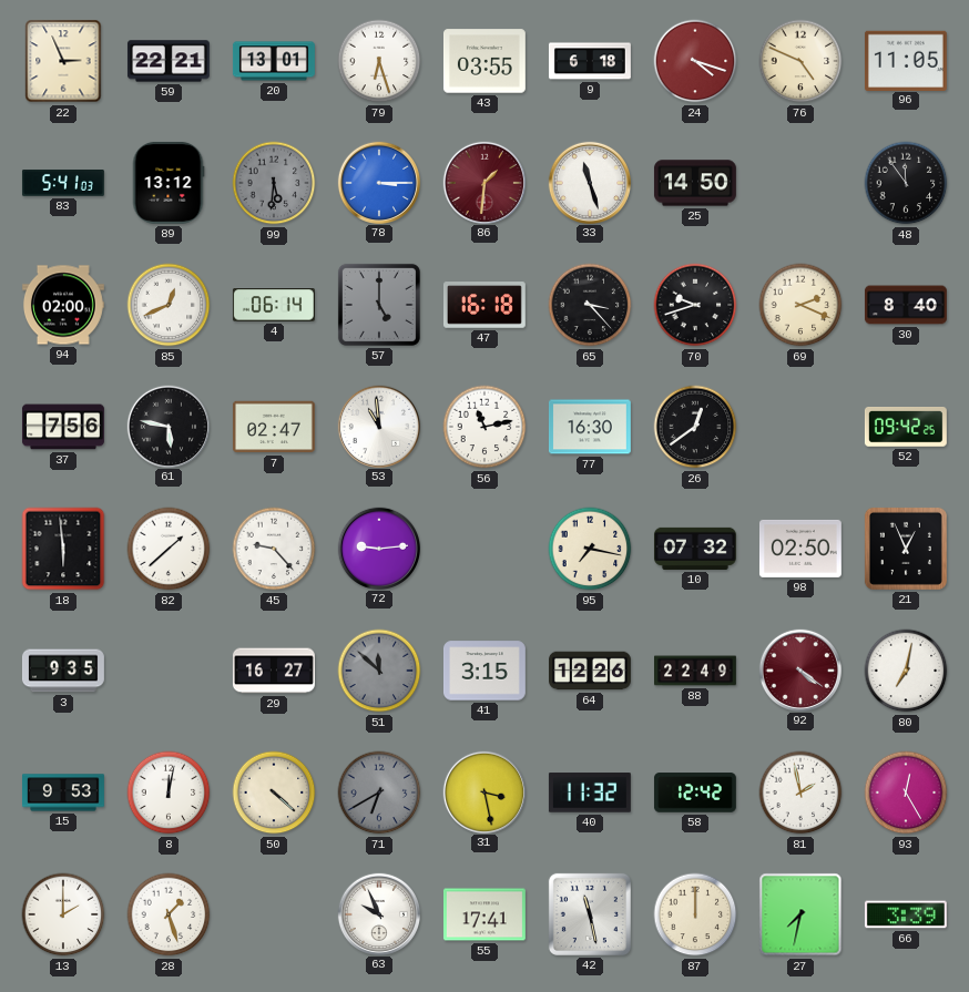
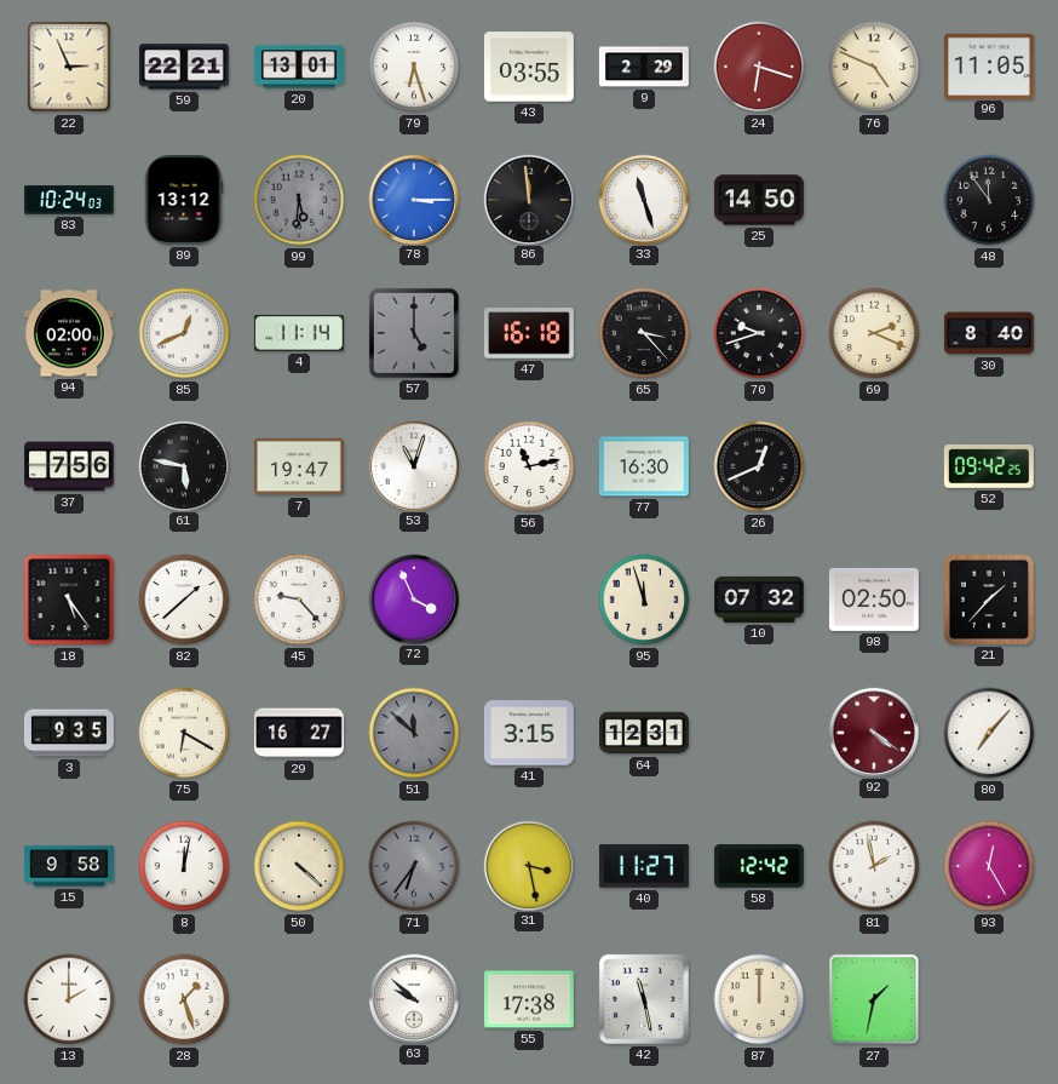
9: 6:18 -> 2:29
24: 4:18 -> 6:18
83: 5:41 -> 10:24
86: 1:31 -> 11:59
86 dial: burgundy -> black
4: 06:14 -> 11:14
7: 02:47 -> 19:47
53: 10:59 -> 11:03
26: 12:39 -> 12:41
18: 5:59 -> 5:24
72: 9:14 -> 3:56
95: 7:17 -> 11:57
21: 12:56 -> 1:37
75: none -> 6:20
64: 12:26 -> 12:31
88: 22:49 -> none
80: 7:02 -> 7:07
15: 9:53 -> 9:58
71: 6:40 -> 6:36
40: 11:32 -> 11:27
63: 9:56 -> 9:52
55: 17:41 -> 17:38
27: 7:32 -> 1:32
66: 3:39 -> none
